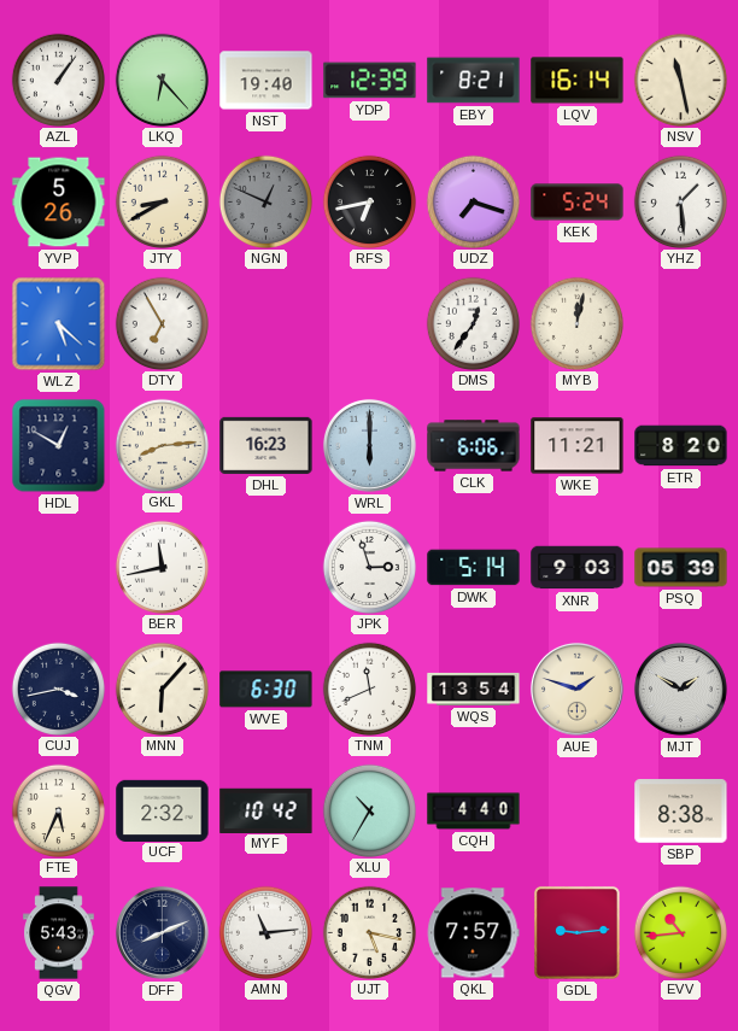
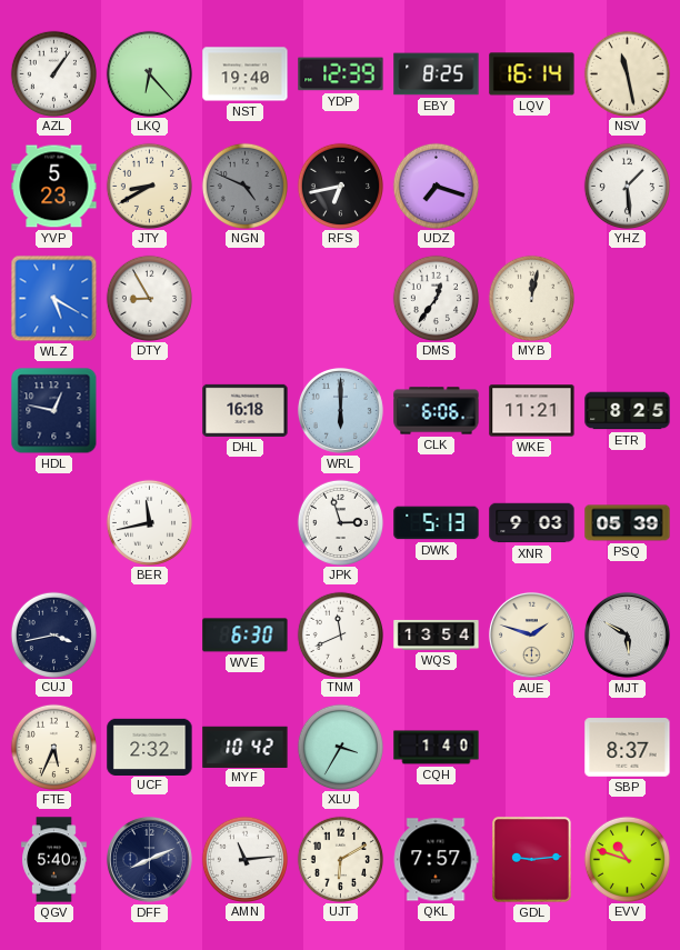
EBY: 8:21 -> 8:25
YVP: 5:26 -> 5:23
NGN: 12:49 -> 4:49
KEK: 5:24 -> none
WLZ: 5:22 -> 5:20
DTY: 6:55 -> 8:55
HDL: 12:50 -> 12:47
GKL: 8:14 -> none
DHL: 16:23 -> 16:18
ETR: 8:20 -> 8:25
DWK: 5:14 -> 5:13
MNN: 6:07 -> none
MJT: 1:50 -> 5:50
XLU: 10:35 -> 3:35
CQH: 4:40 -> 1:40
SBP: 8:38 -> 8:37
QGV: 5:43 -> 5:40
UJT: 5:17 -> 6:10
EVV: 10:44 -> 10:48
